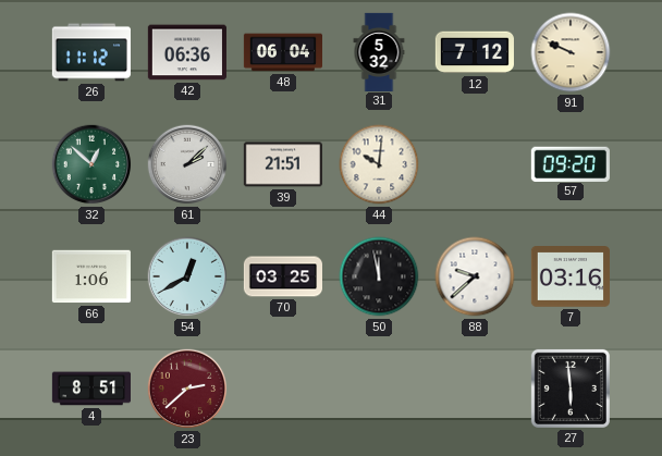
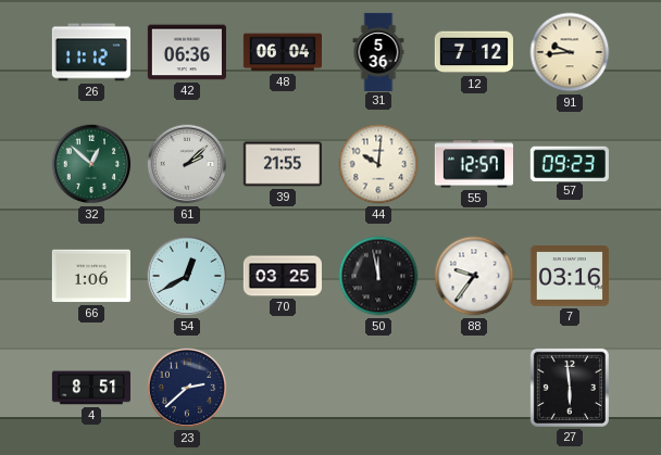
31: 5:32 -> 5:36
91: 9:49 -> 9:44
39: 21:51 -> 21:55
55: none -> 12:57
57: 09:20 -> 09:23
88: 9:38 -> 9:36
23 dial: burgundy -> navy
